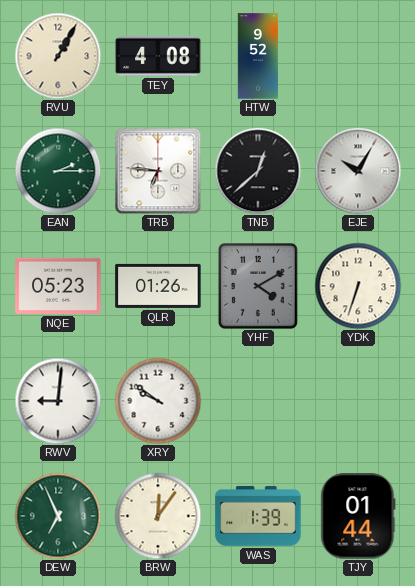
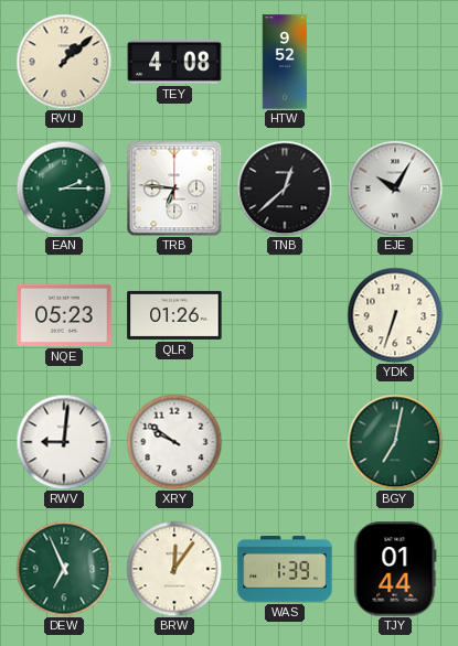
RVU: 1:05 -> 1:08
YHF: 4:10 -> none
BGY: none -> 7:02
